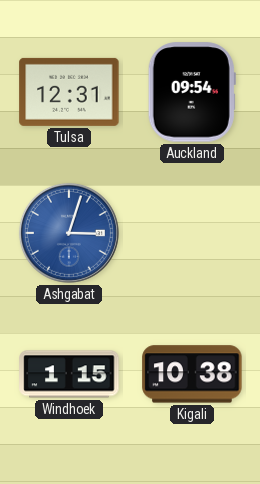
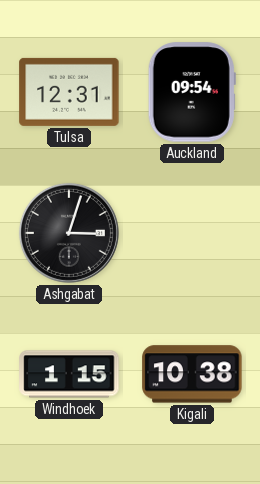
Ashgabat dial: blue -> black
